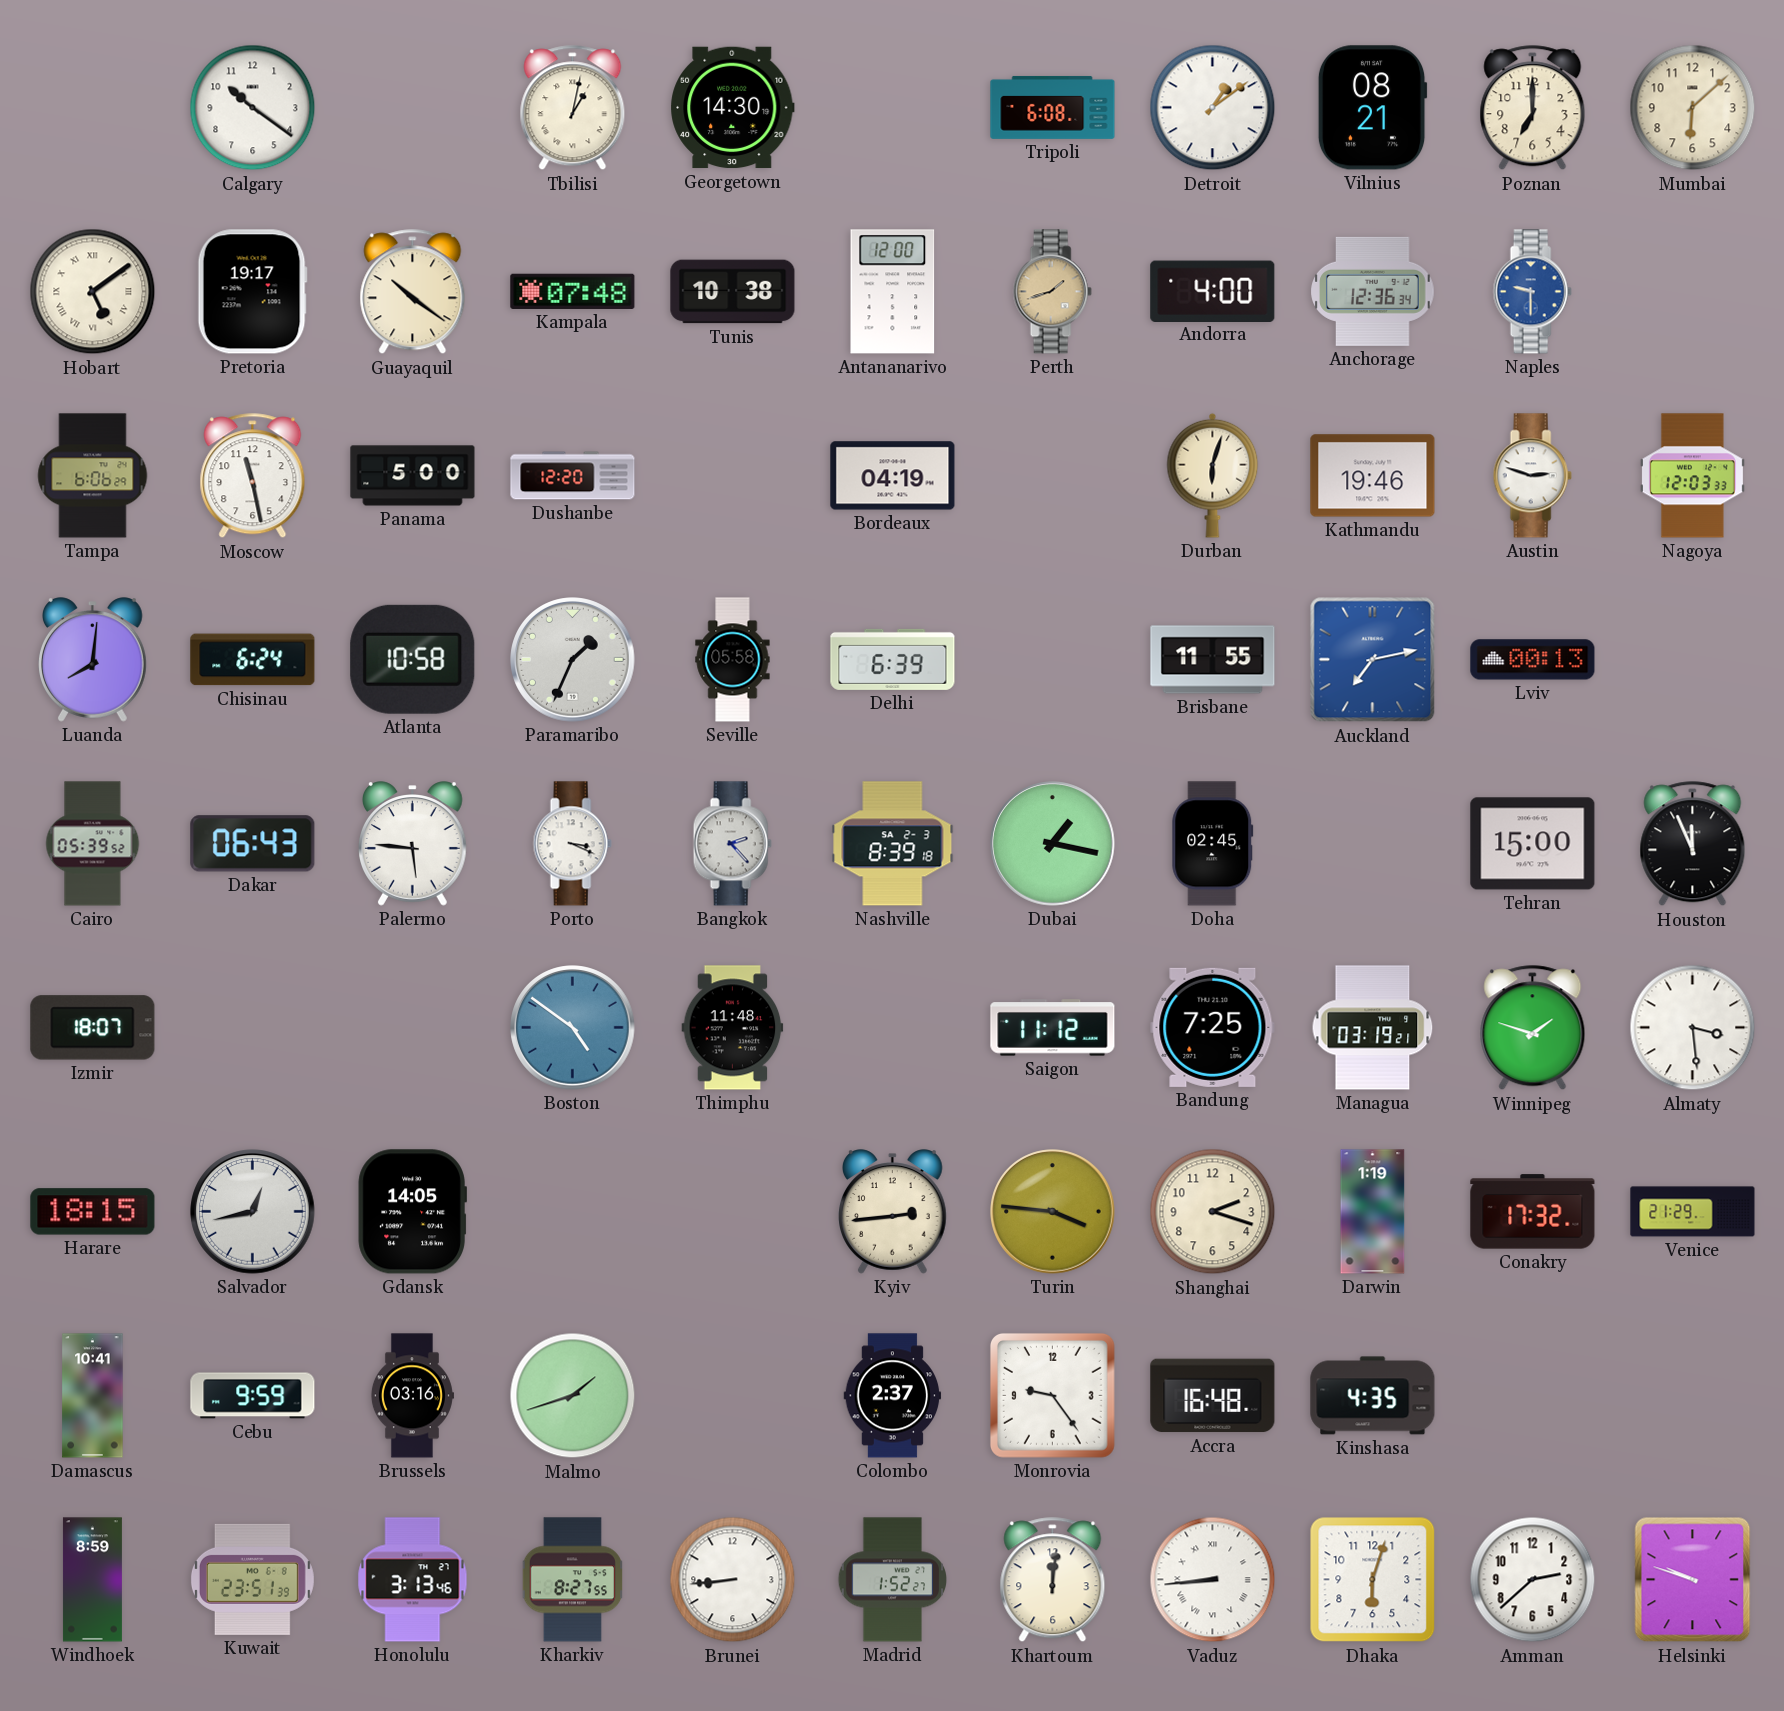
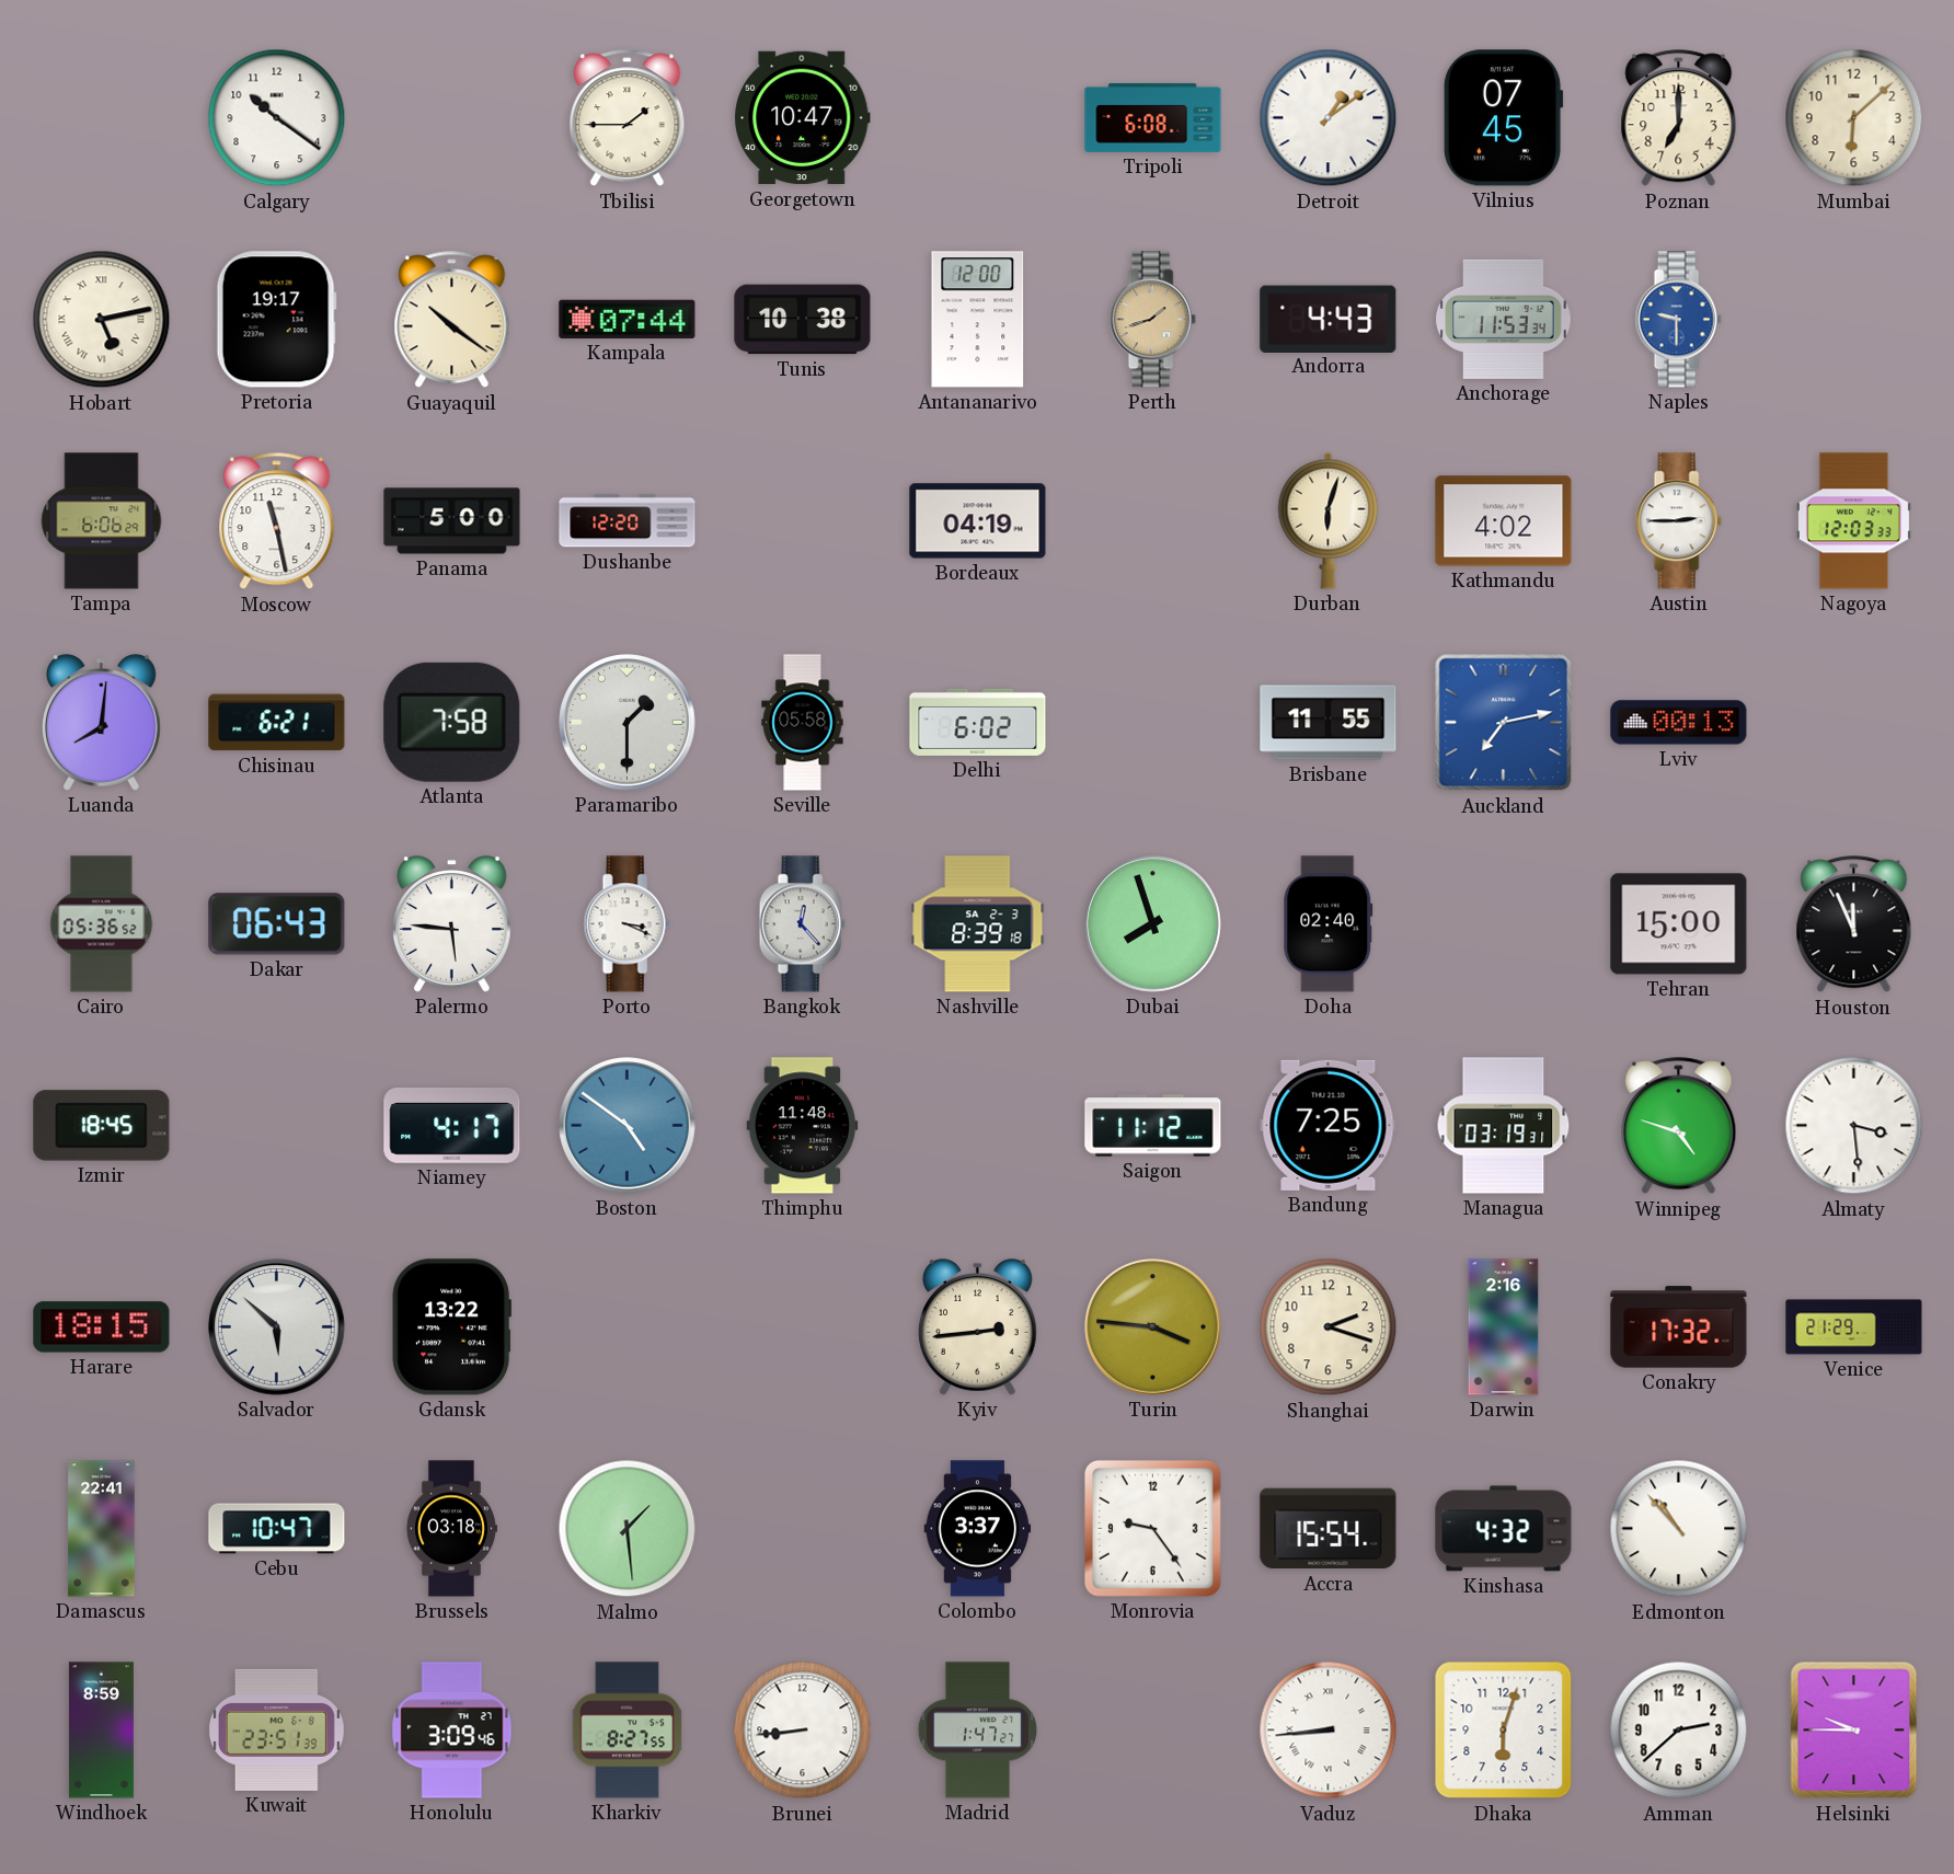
Tbilisi: 1:02 -> 1:45
Georgetown: 14:30 -> 10:47
Vilnius: 08:21 -> 07:45
Hobart: 5:09 -> 5:13
Kampala: 07:48 -> 07:44
Andorra: 4:00 -> 4:43
Anchorage: 12:36 -> 11:53
Kathmandu: 19:46 -> 4:02
Austin: 2:48 -> 2:45
Chisinau: 6:24 -> 6:21
Atlanta: 10:58 -> 7:58
Paramaribo: 1:34 -> 1:30
Delhi: 6:39 -> 6:02
Cairo: 05:39 -> 05:36
Bangkok: 2:23 -> 12:23
Dubai: 1:17 -> 7:57
Doha: 02:45 -> 02:40
Izmir: 18:07 -> 18:45
Niamey: none -> 4:17
Managua: 03:19:21 -> 03:19:31
Winnipeg: 1:48 -> 4:48
Salvador: 12:43 -> 5:52
Gdansk: 14:05 -> 13:22
Darwin: 1:19 -> 2:16
Damascus: 10:41 -> 22:41
Cebu: 9:59 -> 10:47
Brussels: 03:16 -> 03:18
Malmo: 1:42 -> 1:29
Colombo: 2:37 -> 3:37
Accra: 16:48 -> 15:54
Kinshasa: 4:35 -> 4:32
Edmonton: none -> 10:53
Honolulu: 3:13 -> 3:09
Madrid: 1:52 -> 1:47
Khartoum: 12:01 -> none
Helsinki: 9:48 -> 9:45
